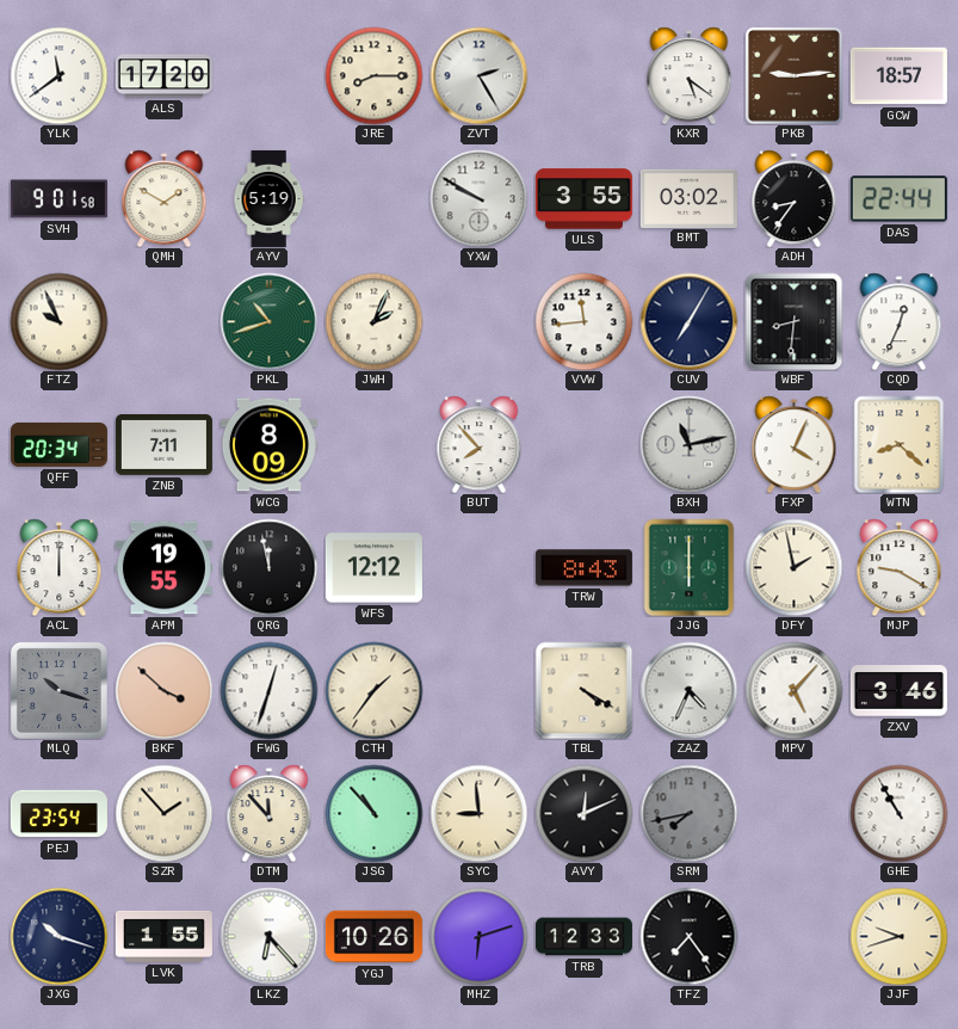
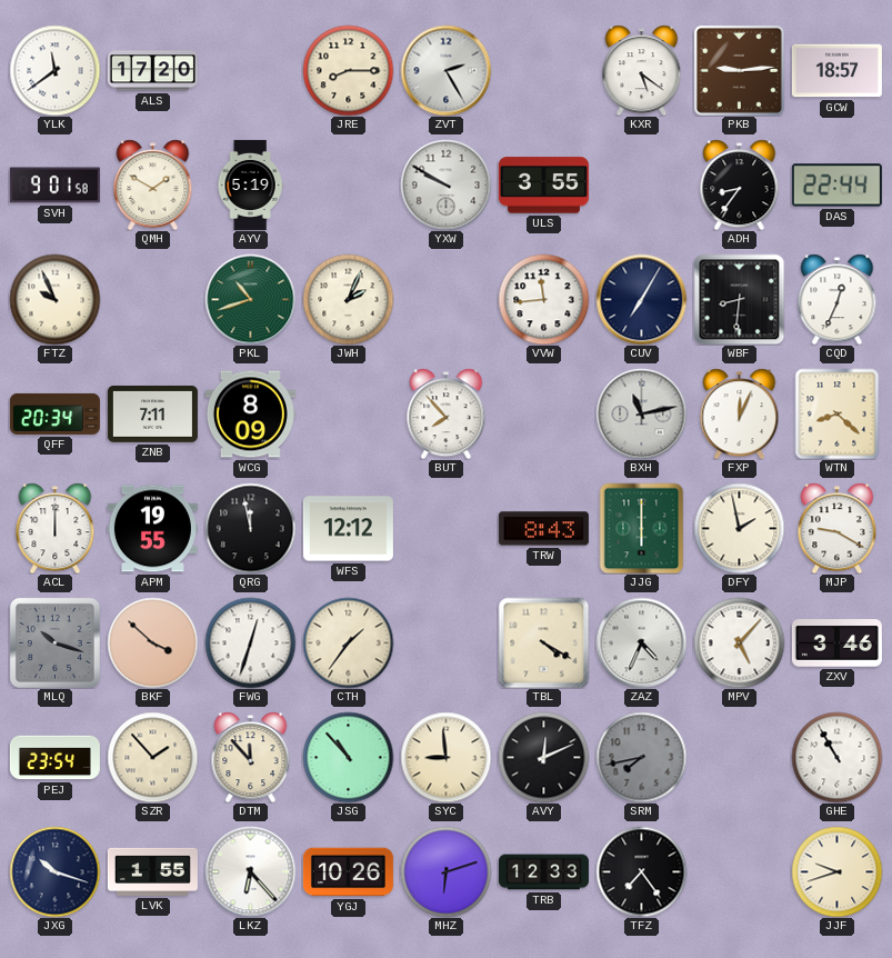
BMT: 03:02 -> none
FXP: 4:04 -> 12:04
